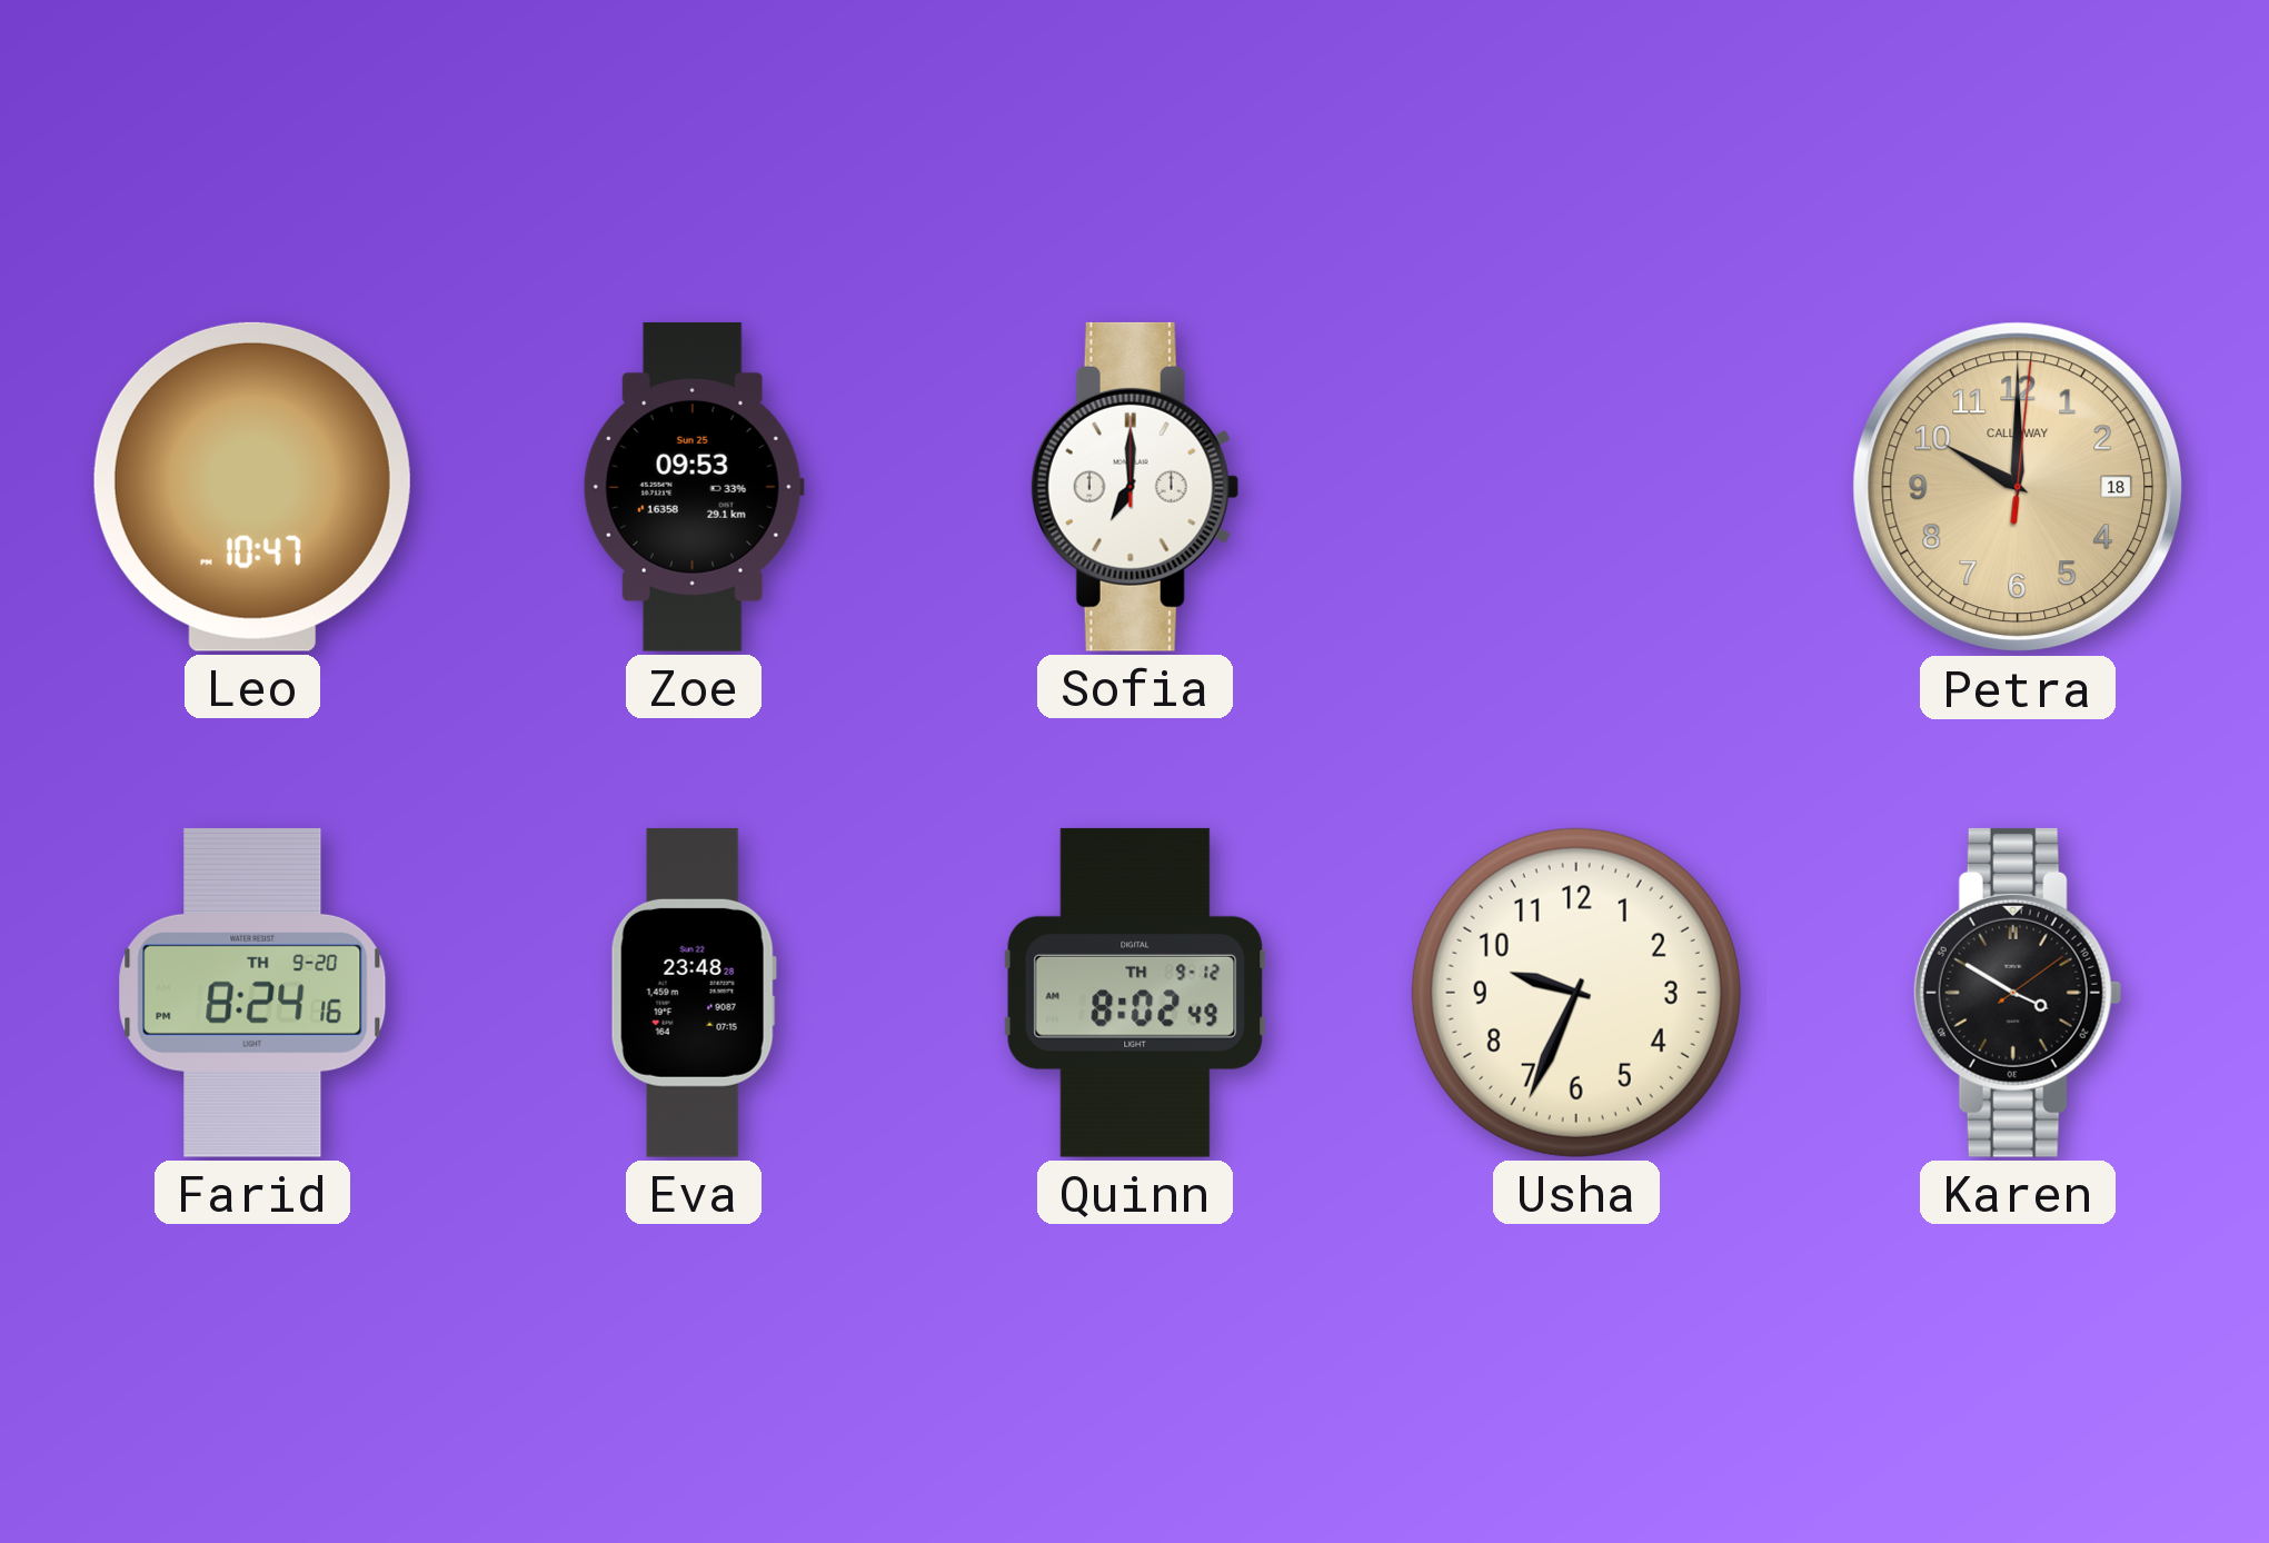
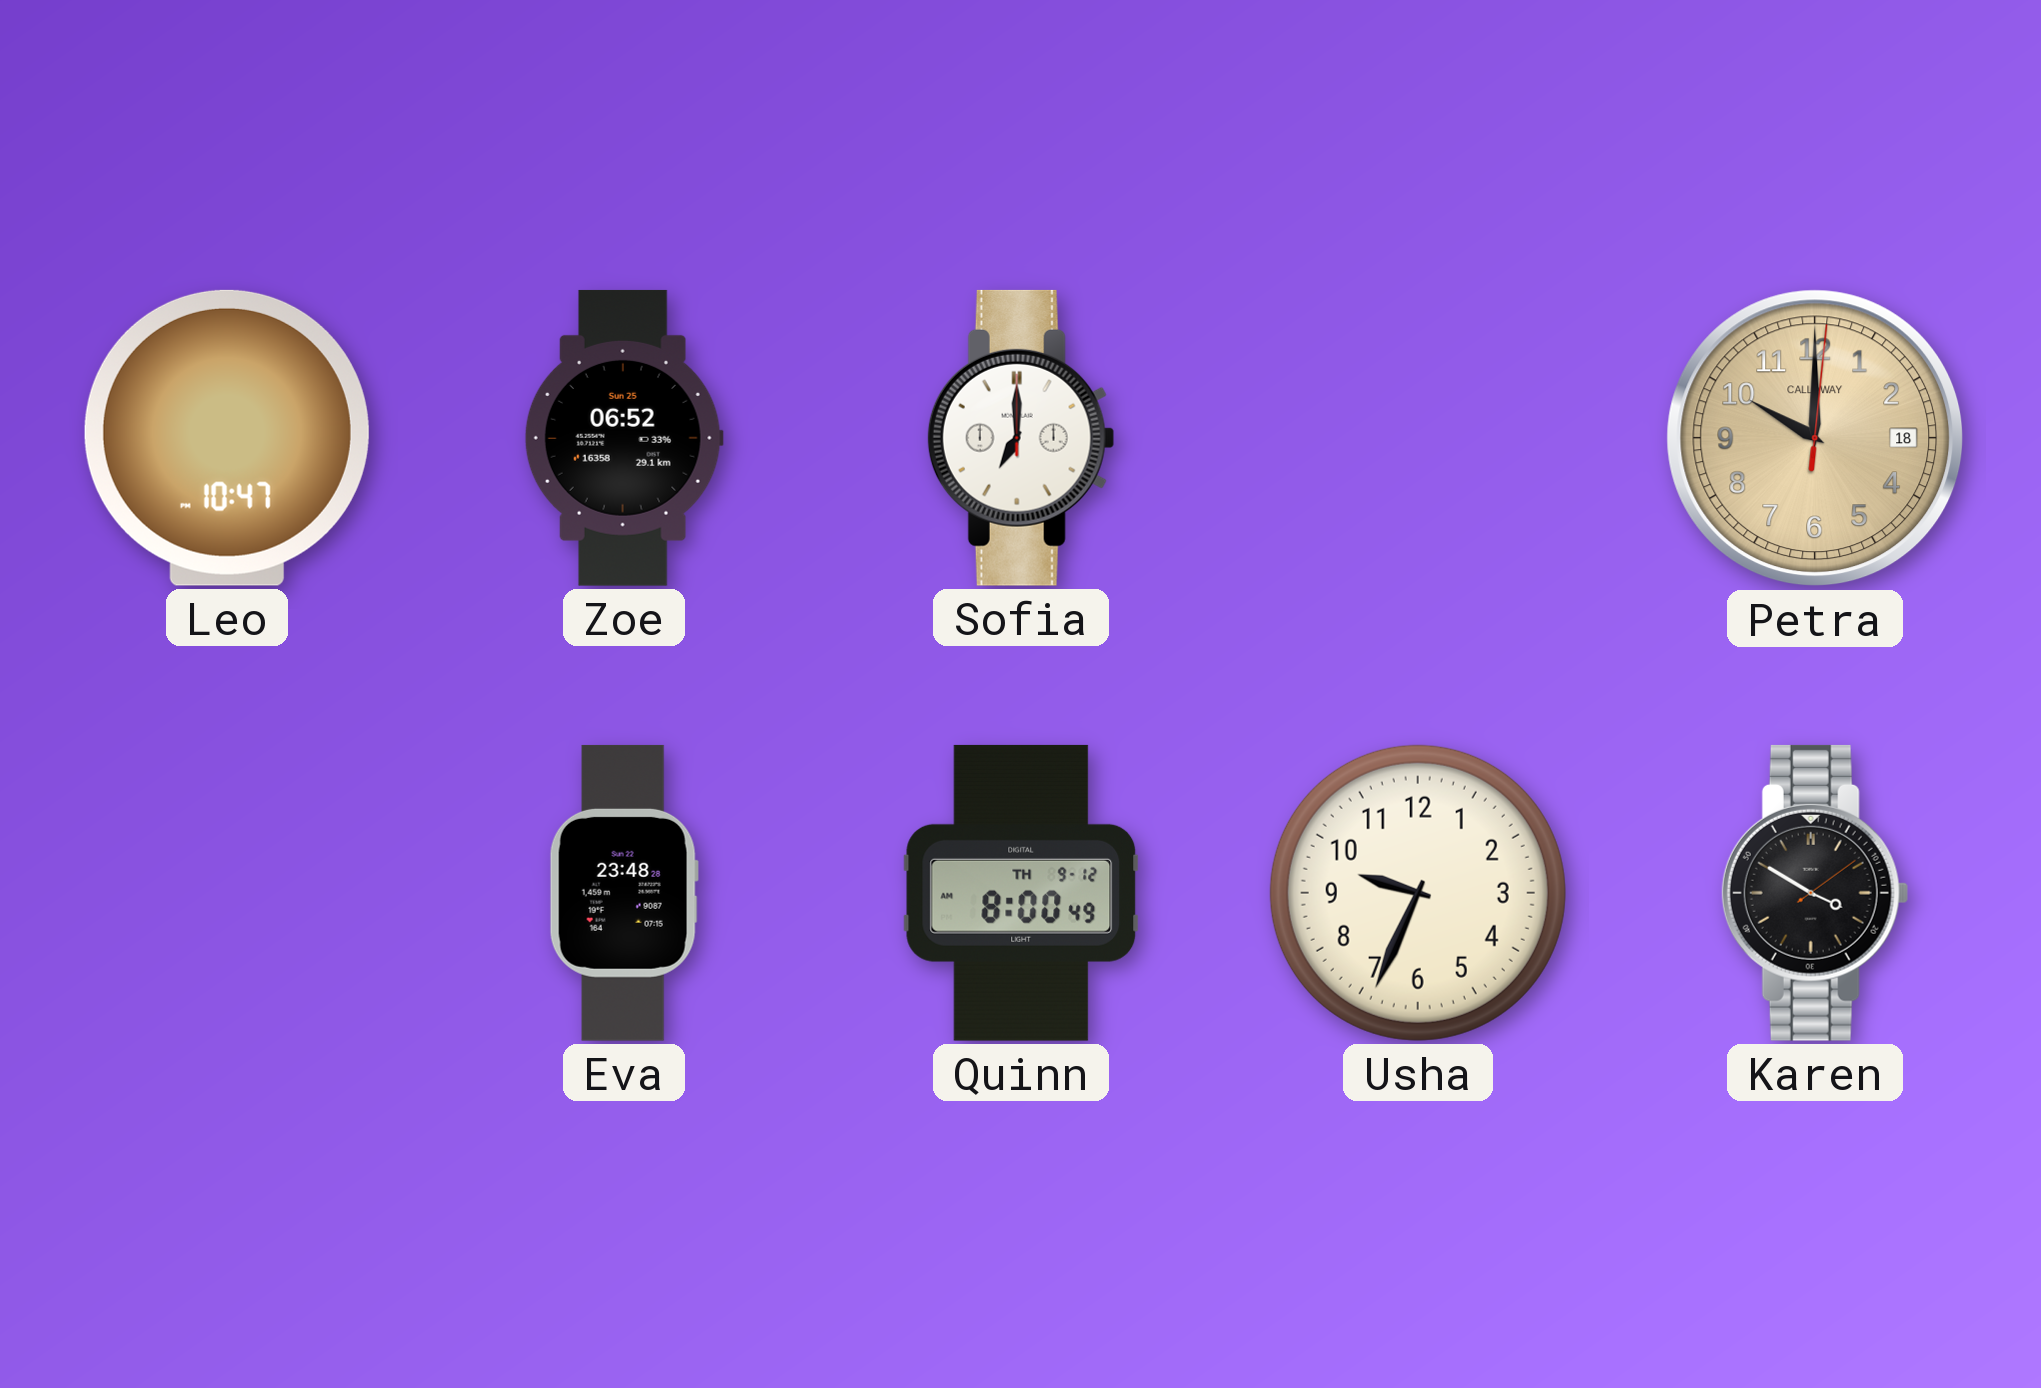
Zoe: 09:53 -> 06:52
Farid: 8:24 -> none
Quinn: 8:02 -> 8:00
